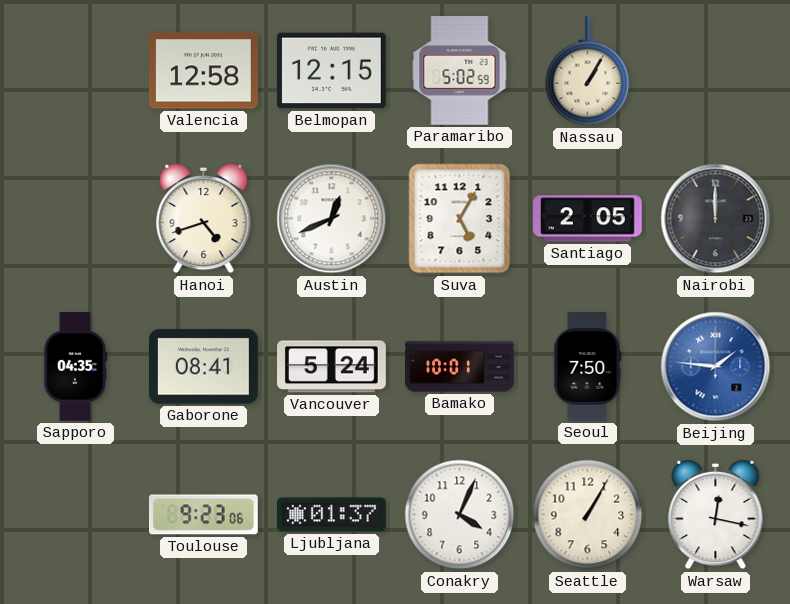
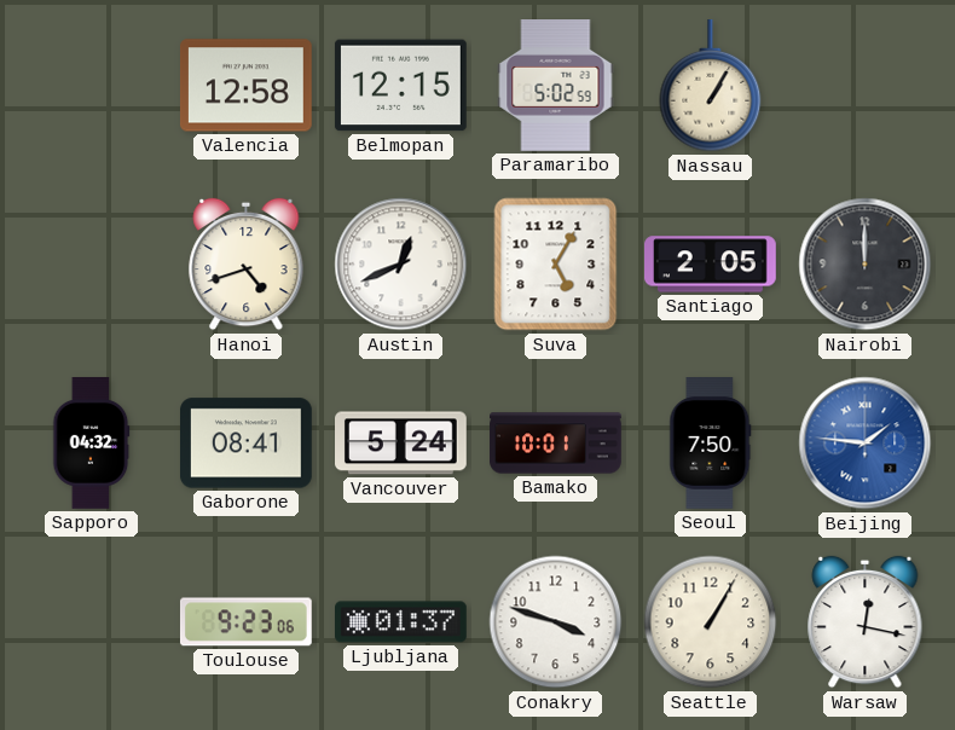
Sapporo: 04:35 -> 04:32
Conakry: 4:04 -> 3:48
